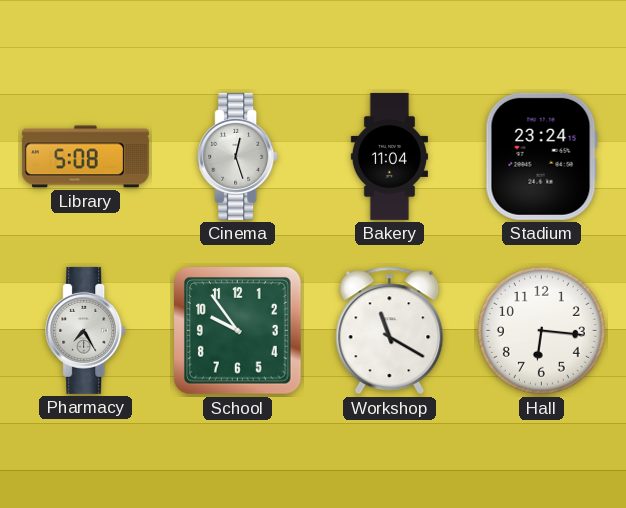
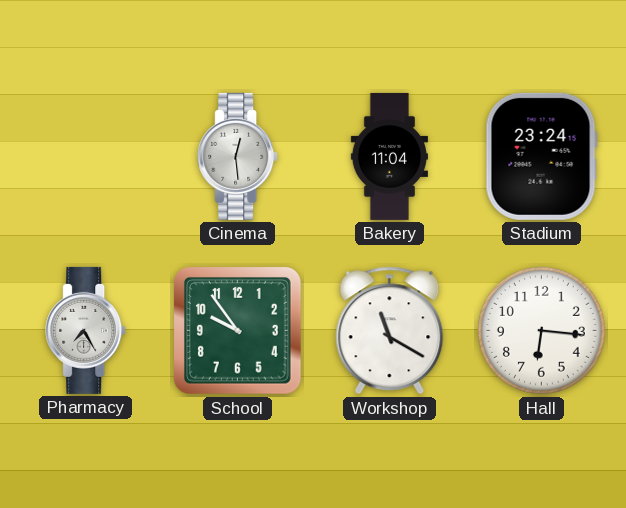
Library: 5:08 -> none
Cinema: 12:27 -> 12:29
